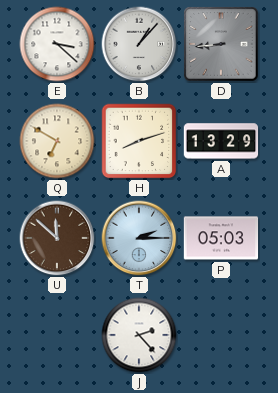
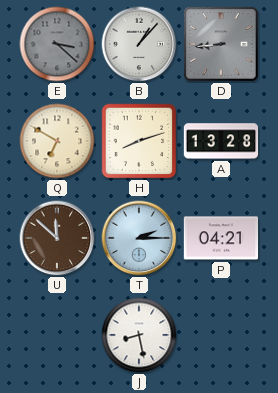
E dial: white -> grey
A: 13:29 -> 13:28
P: 05:03 -> 04:21
J: 2:23 -> 8:28
